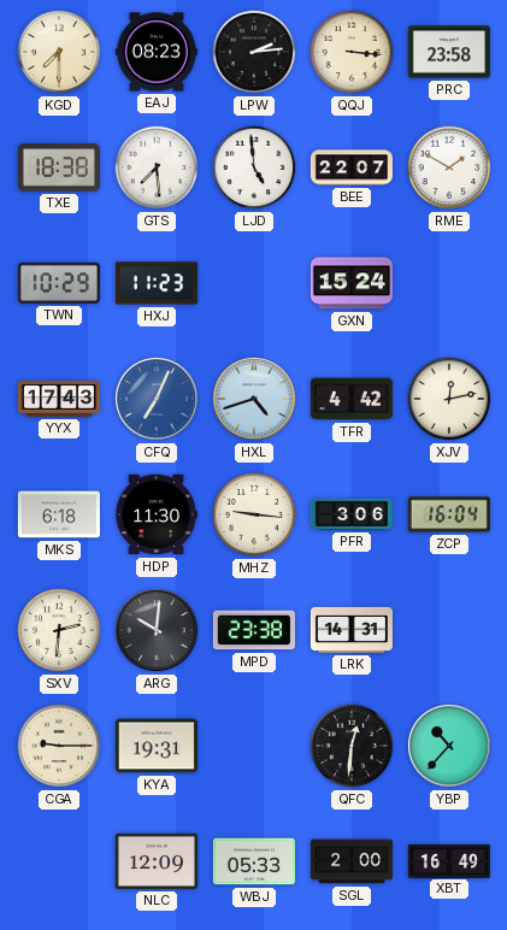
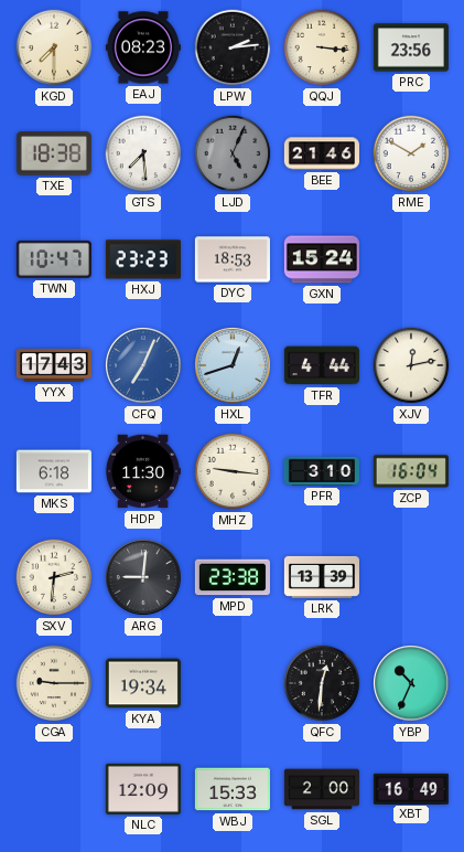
PRC: 23:58 -> 23:56
LJD: 4:59 -> 5:04
LJD dial: white -> grey
BEE: 22:07 -> 21:46
TWN: 10:29 -> 10:47
HXJ: 11:23 -> 23:23
DYC: none -> 18:53
HXL: 4:42 -> 12:42
TFR: 4:42 -> 4:44
PFR: 3:06 -> 3:10
ARG: 10:01 -> 9:01
LRK: 14:31 -> 13:39
KYA: 19:31 -> 19:34
YBP: 10:37 -> 10:34
WBJ: 05:33 -> 15:33
